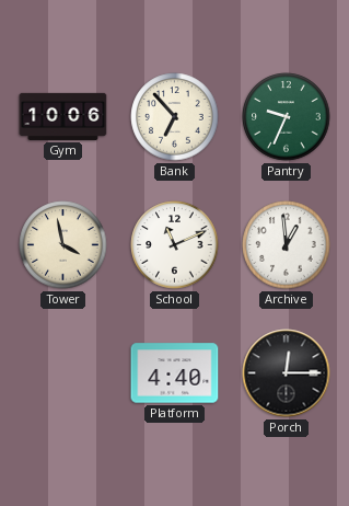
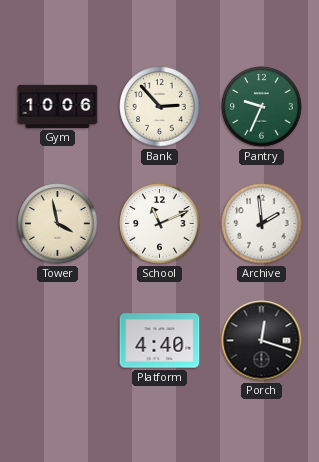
Bank: 6:53 -> 2:53
Archive: 12:59 -> 1:59
Porch: 12:15 -> 12:18
